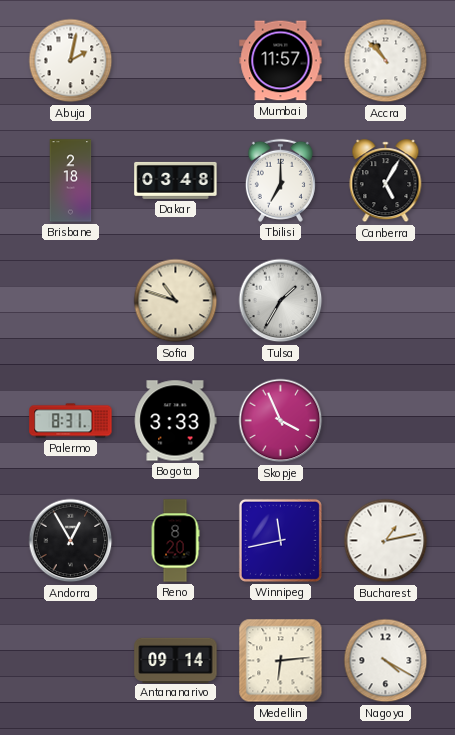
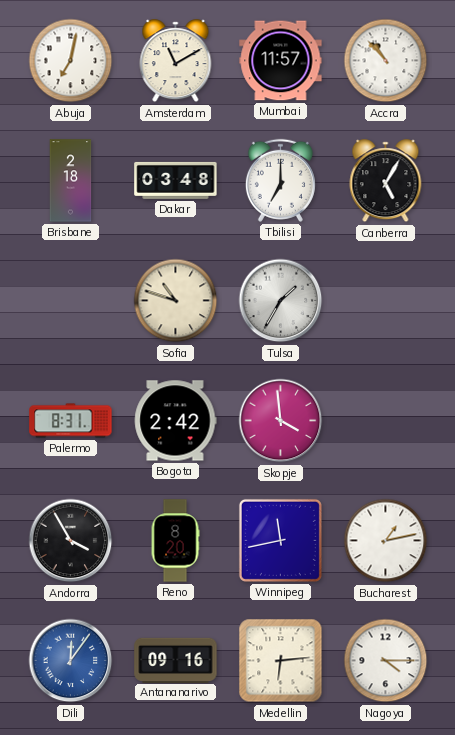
Abuja: 2:02 -> 7:02
Amsterdam: none -> 11:10
Bogota: 3:33 -> 2:42
Skopje: 3:56 -> 3:59
Andorra: 12:55 -> 3:55
Dili: none -> 12:06
Antananarivo: 09:14 -> 09:16
Nagoya: 4:20 -> 4:15
